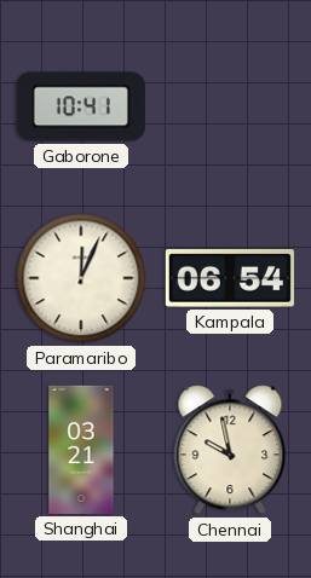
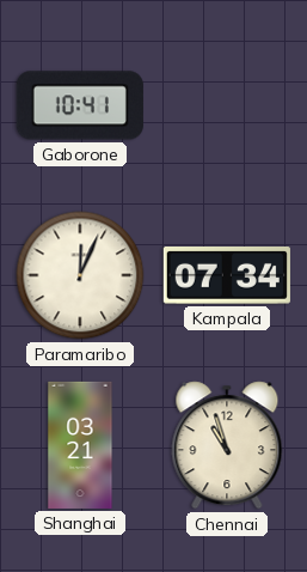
Kampala: 06:54 -> 07:34
Chennai: 9:58 -> 10:57
